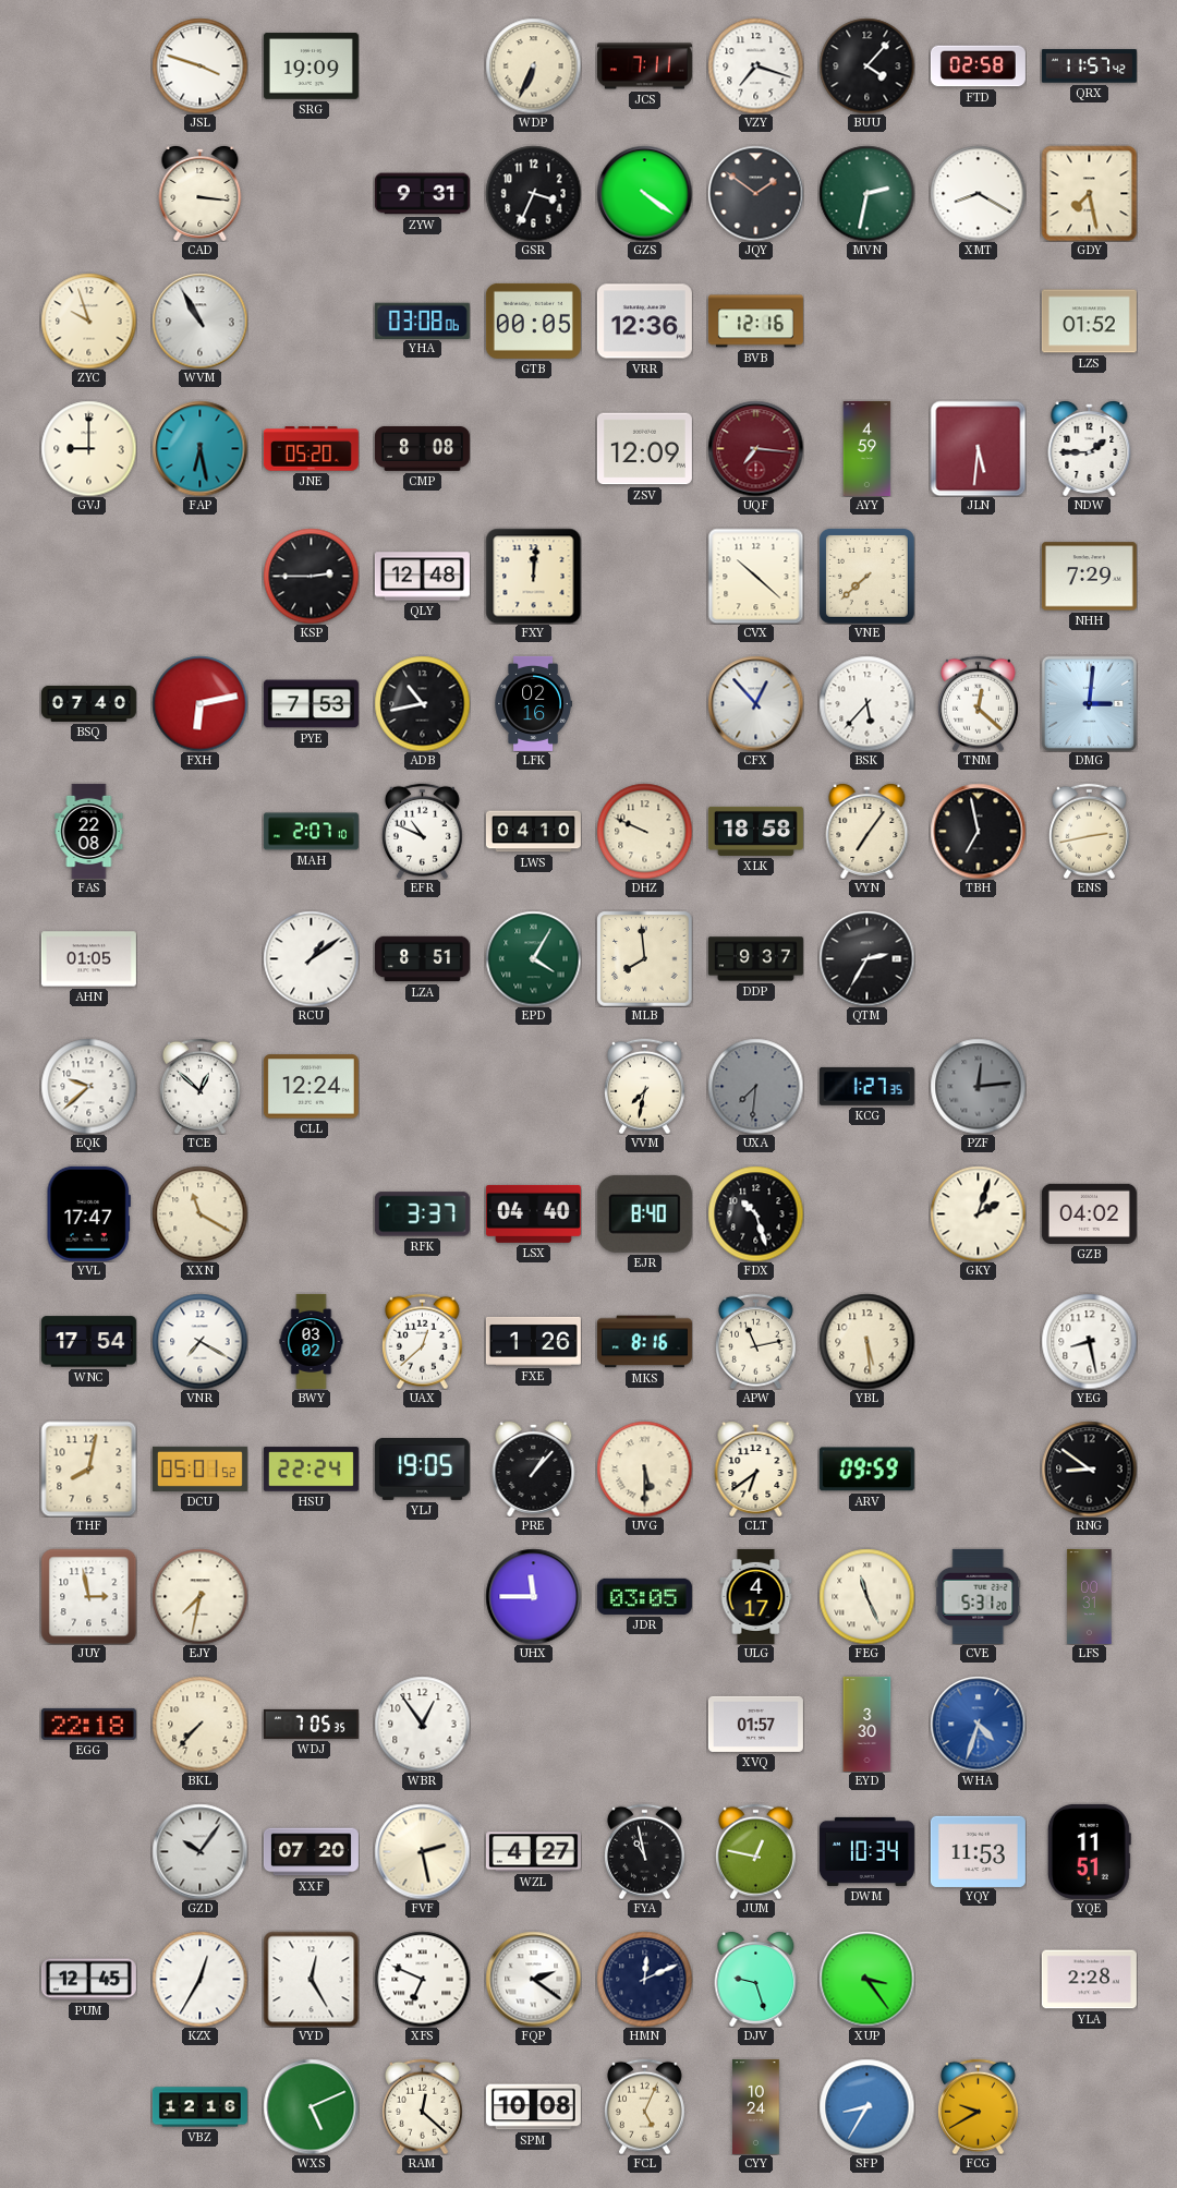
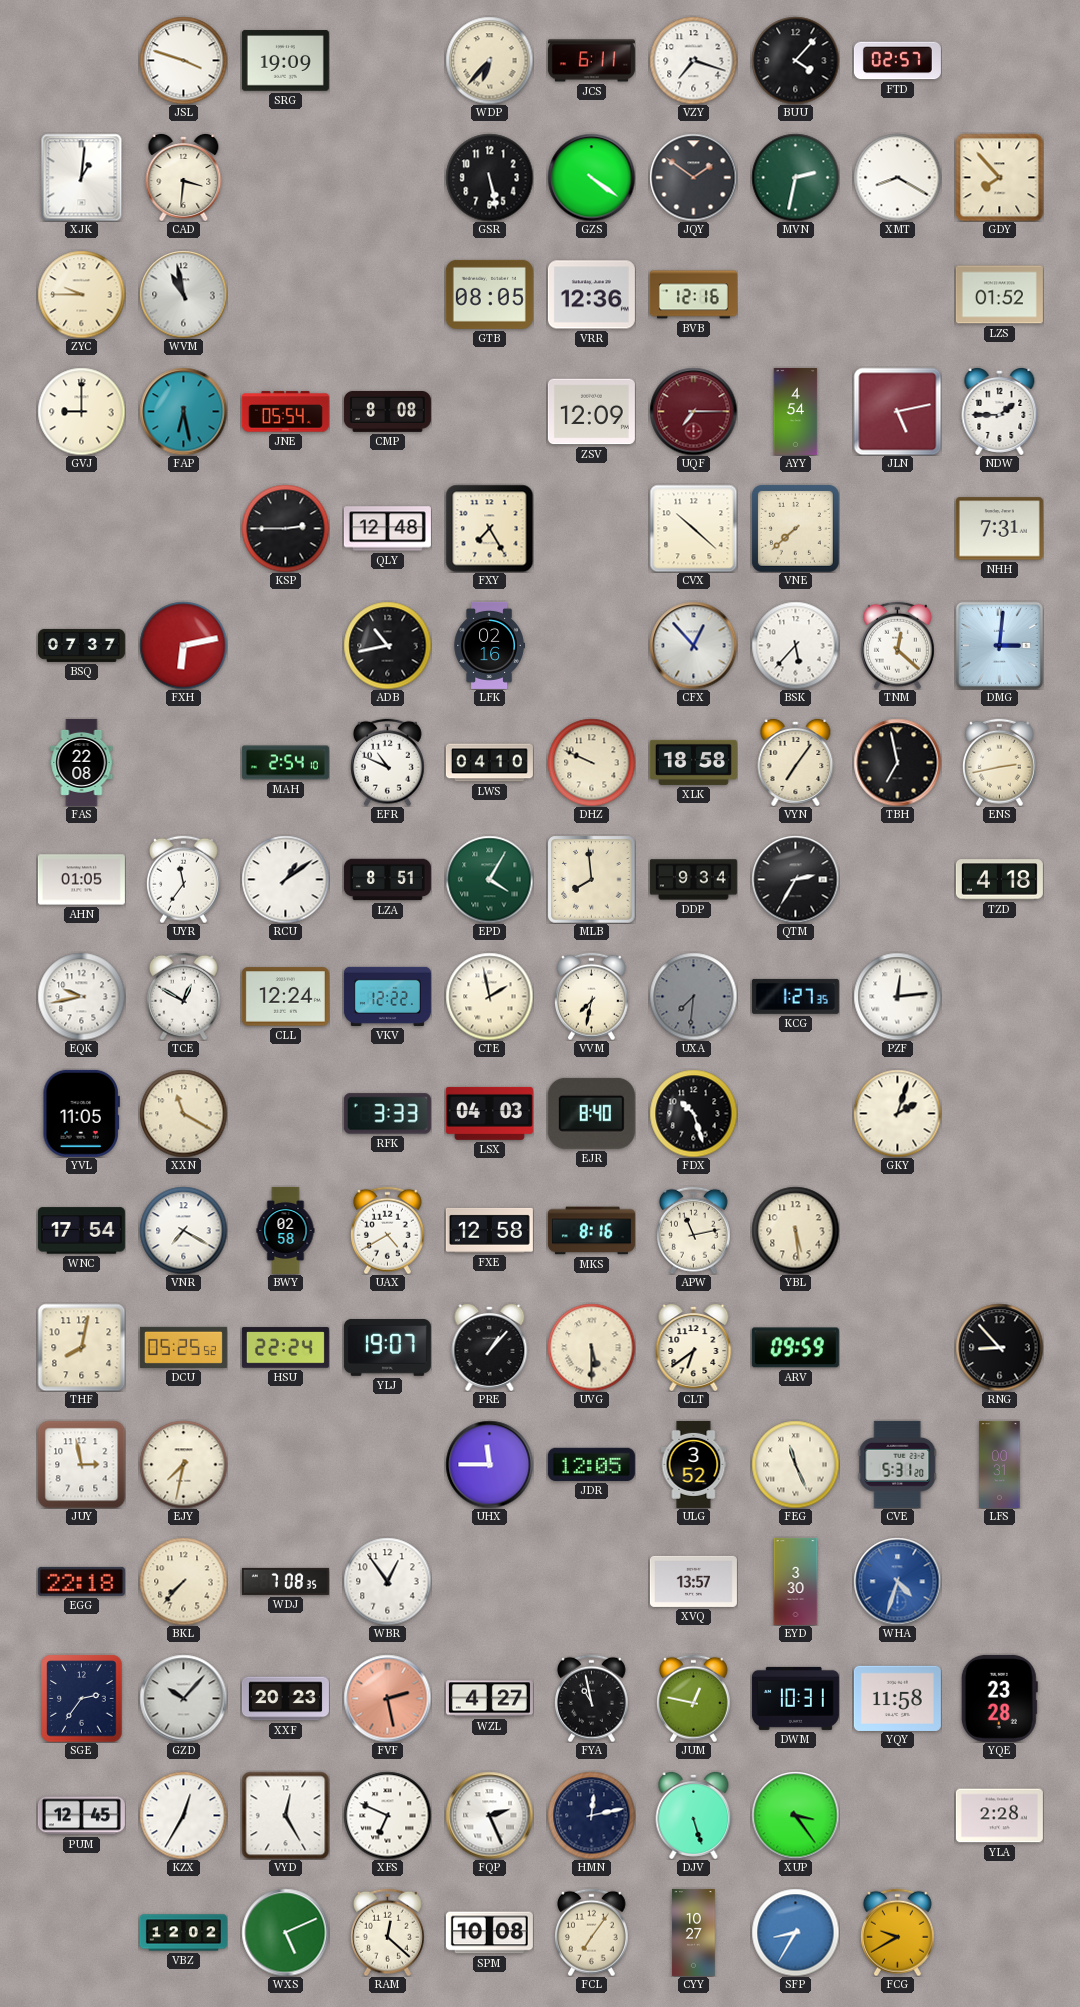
WDP: 6:34 -> 6:37
JCS: 7:11 -> 6:11
FTD: 02:58 -> 02:57
QRX: 11:57 -> none
XJK: none -> 1:01
CAD: 3:16 -> 3:31
ZYW: 9:31 -> none
GSR: 3:34 -> 5:28
GDY: 7:28 -> 7:53
ZYC: 9:57 -> 9:45
WVM: 10:55 -> 10:58
YHA: 03:08 -> none
GTB: 00:05 -> 08:05
JNE: 05:20 -> 05:54
UQF: 7:16 -> 7:15
AYY: 4:59 -> 4:54
JLN: 5:31 -> 5:13
FXY: 12:01 -> 7:25
NHH: 7:29 -> 7:31
BSQ: 07:40 -> 07:37
PYE: 7:53 -> none
MAH: 2:07 -> 2:54
UYR: none -> 11:36
DDP: 9:37 -> 9:34
TZD: none -> 4:18
EQK: 9:38 -> 9:43
TCE: 12:52 -> 12:50
VKV: none -> 12:22
CTE: none -> 1:58
PZF dial: grey -> white
YVL: 17:47 -> 11:05
RFK: 3:37 -> 3:33
LSX: 04:40 -> 04:03
GZB: 04:02 -> none
BWY: 03:02 -> 02:58
UAX: 12:38 -> 4:40
FXE: 1:26 -> 12:58
YEG: 8:28 -> none
DCU: 05:01 -> 05:25
YLJ: 19:05 -> 19:07
RNG: 8:51 -> 8:53
JDR: 03:05 -> 12:05
ULG: 4:17 -> 3:52
WDJ: 7:05 -> 7:08
XVQ: 01:57 -> 13:57
SGE: none -> 2:36
GZD: 10:06 -> 10:07
XXF: 07:20 -> 20:23
FVF dial: cream -> salmon
DWM: 10:34 -> 10:31
YQY: 11:53 -> 11:58
YQE: 11:51 -> 23:28
FQP: 2:21 -> 2:26
HMN: 12:11 -> 12:13
DJV: 9:27 -> 5:27
VBZ: 12:16 -> 12:02
FCL: 5:04 -> 7:06
CYY: 10:24 -> 10:27
